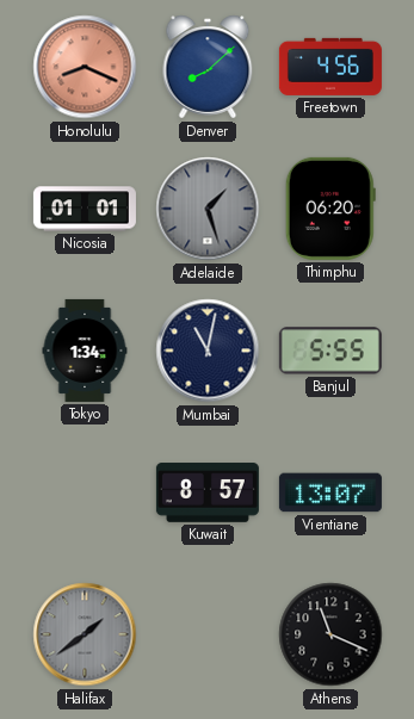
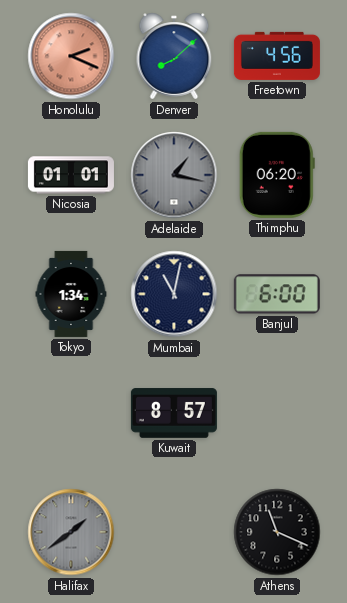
Honolulu: 8:19 -> 2:19
Adelaide: 1:27 -> 1:17
Banjul: 5:55 -> 6:00
Vientiane: 13:07 -> none
